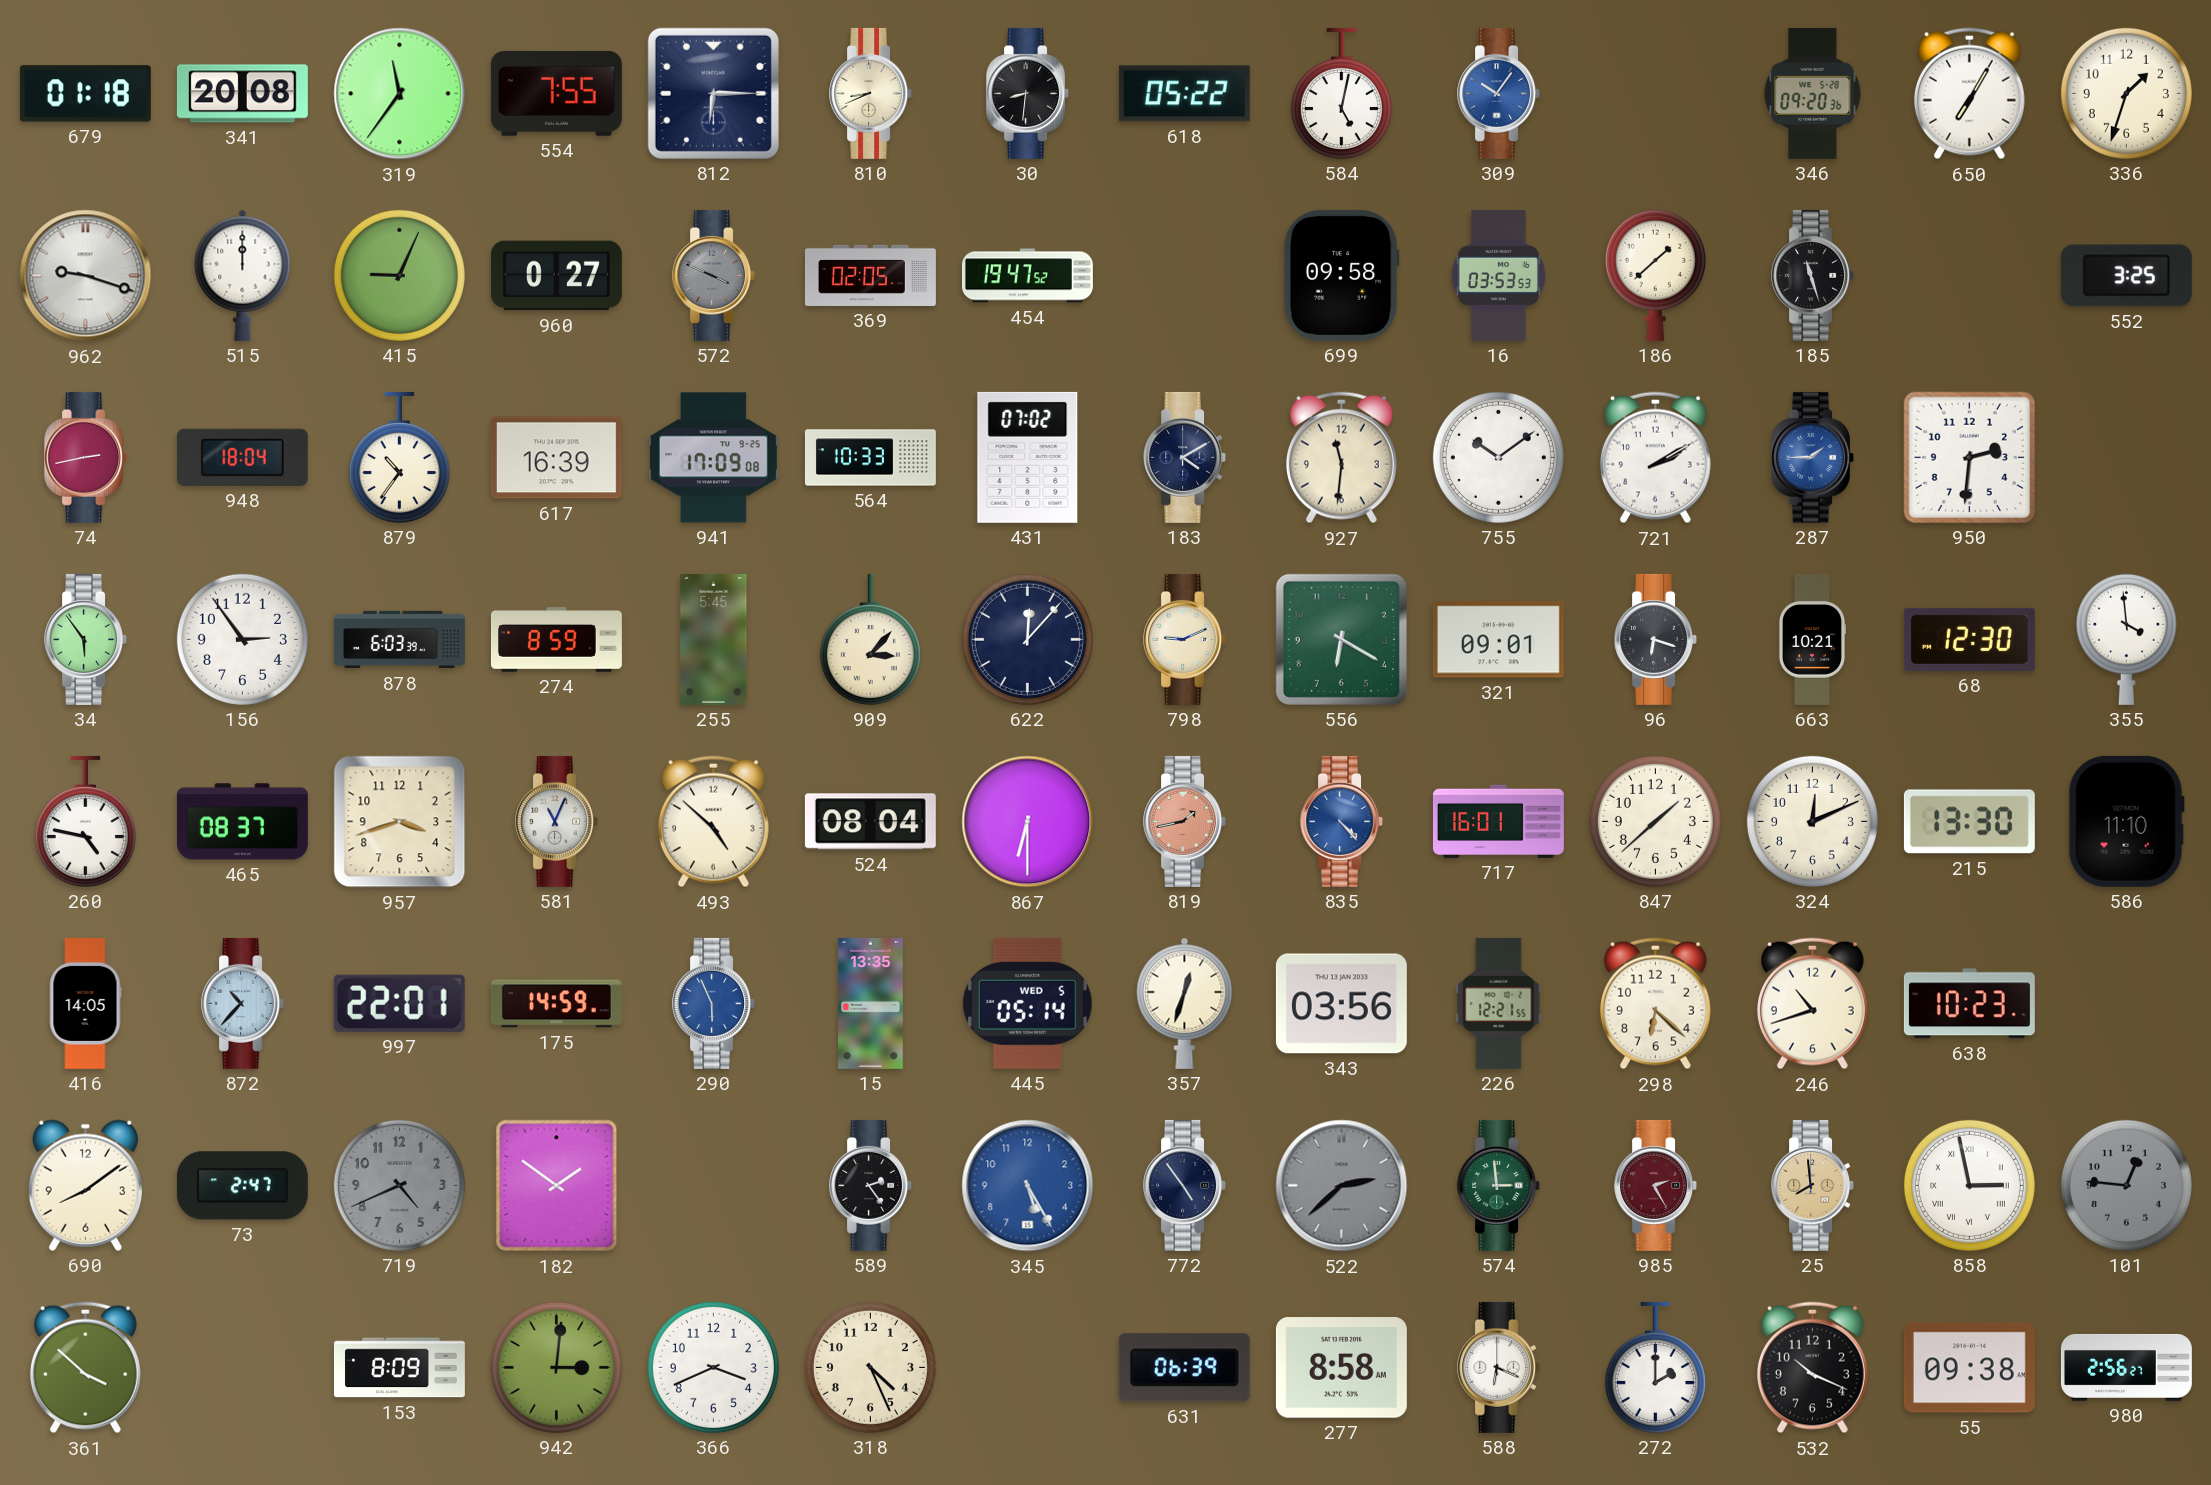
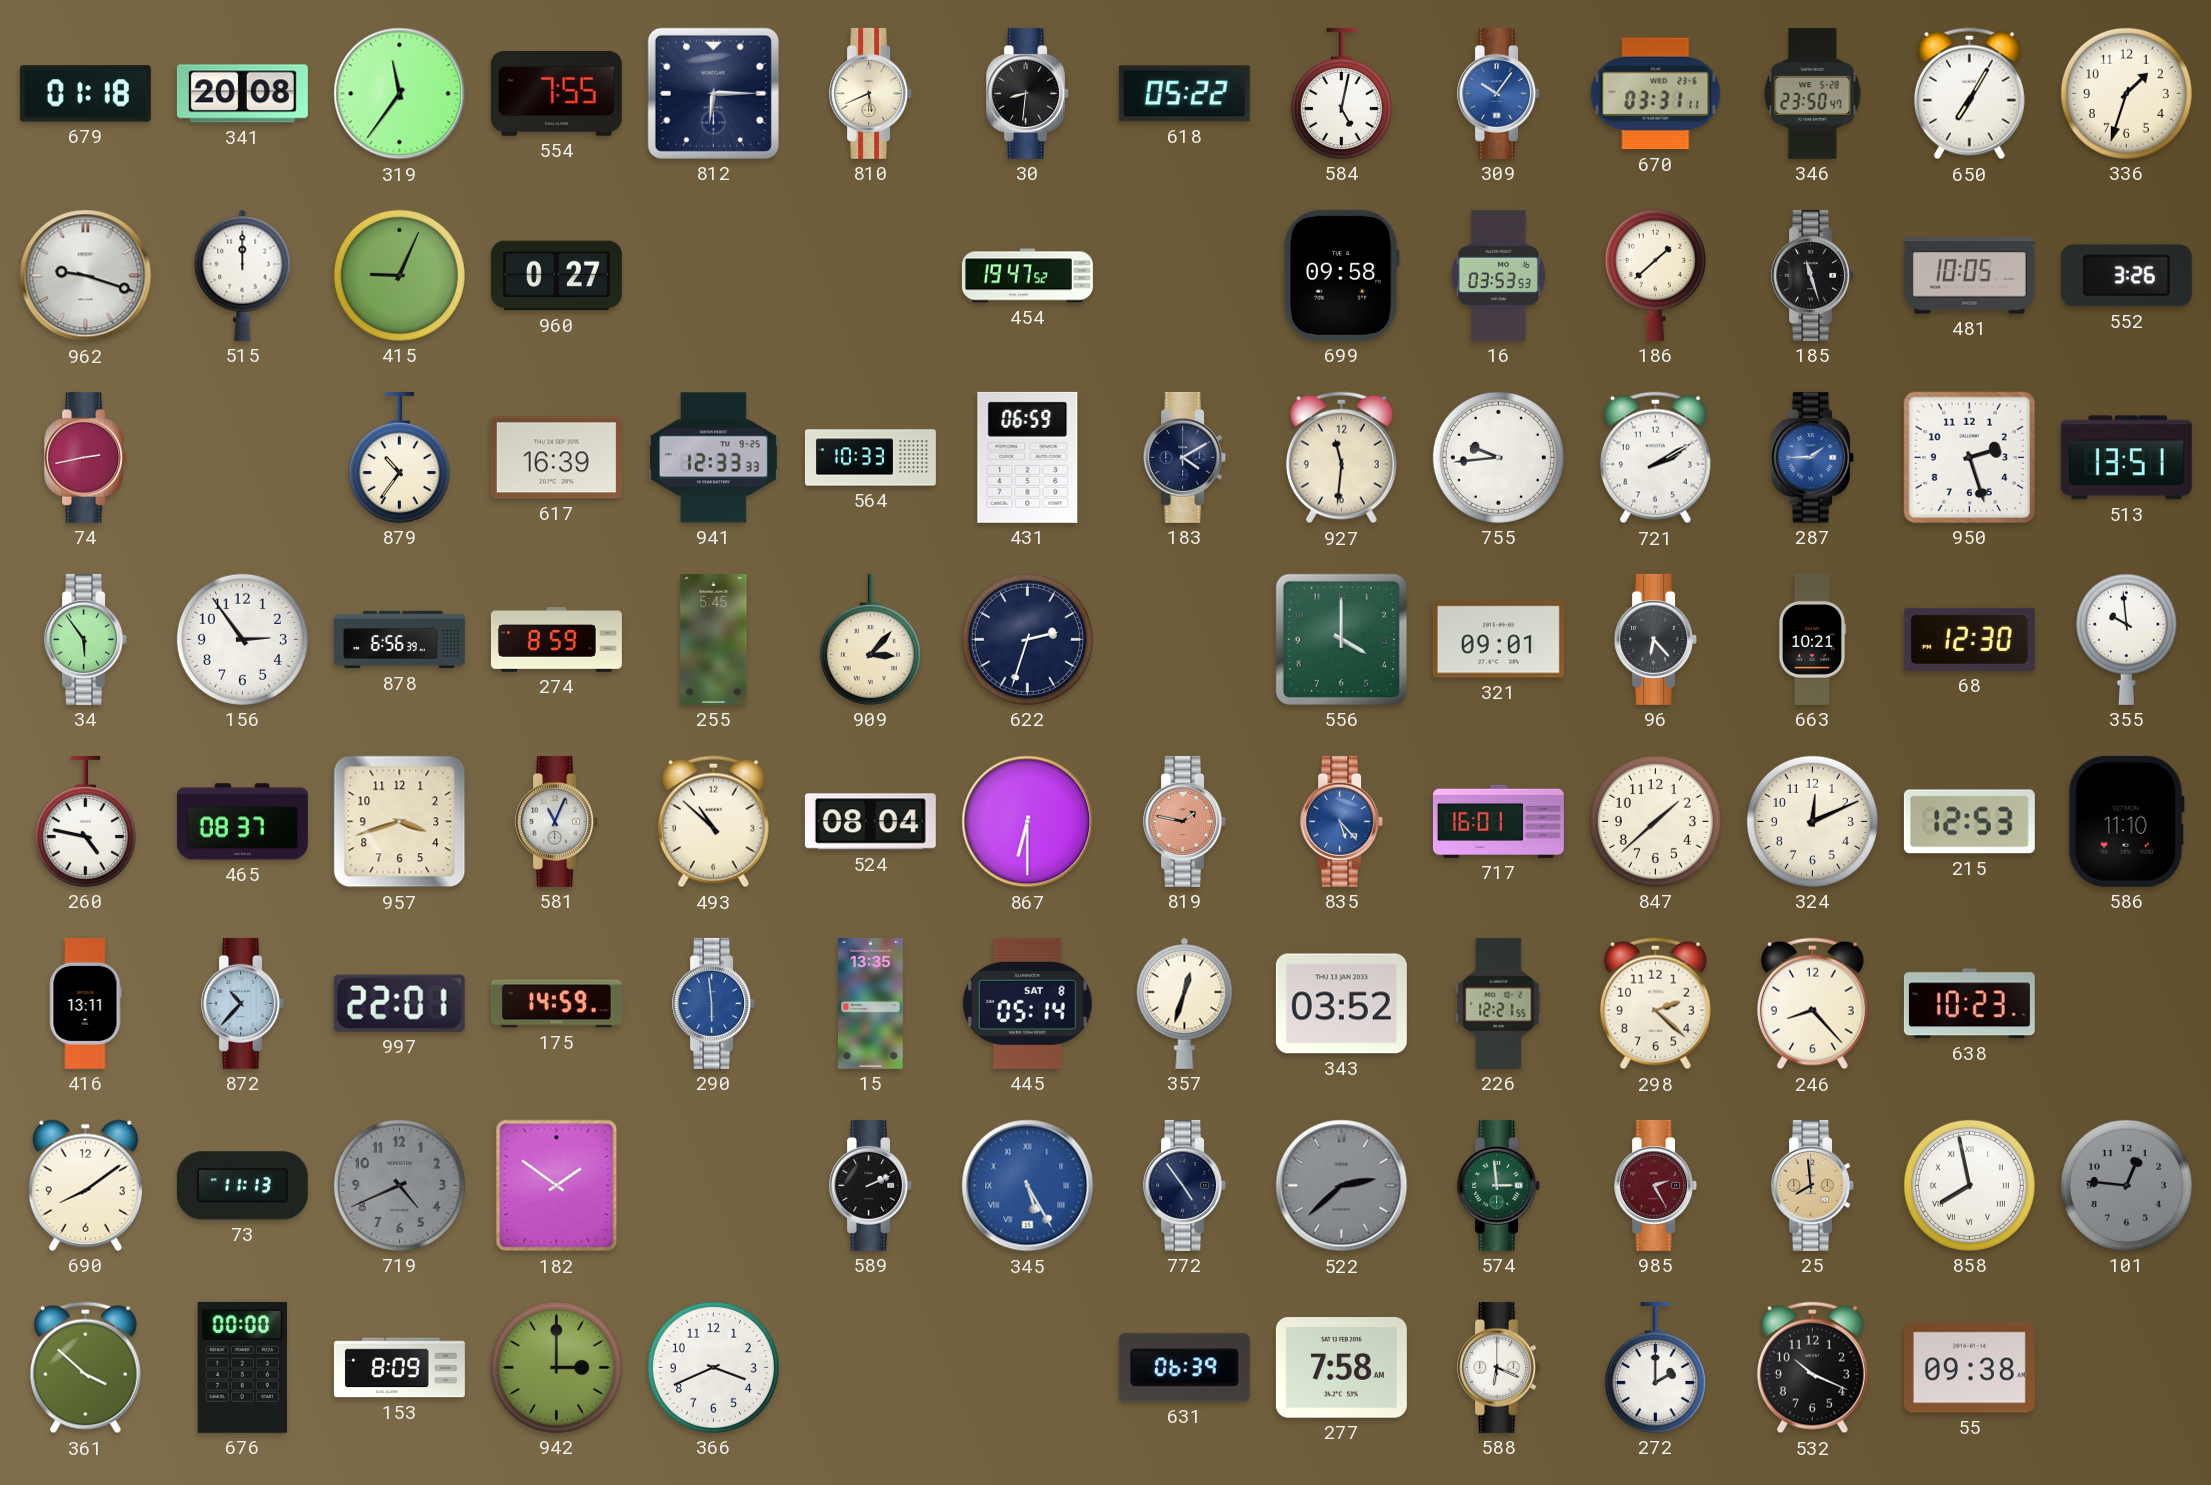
810: 8:41 -> 5:41
670: none -> 03:31
346: 09:20 -> 23:50
572: 3:49 -> none
369: 02:05 -> none
481: none -> 10:05
552: 3:25 -> 3:26
948: 18:04 -> none
941: 17:09 -> 12:33
431: 07:02 -> 06:59
755: 10:09 -> 9:44
950: 2:31 -> 2:27
513: none -> 13:51
878: 6:03 -> 6:56
622: 12:07 -> 2:33
798: 9:11 -> none
556: 6:20 -> 4:00
96: 6:18 -> 6:23
355: 3:59 -> 9:59
493: 4:52 -> 10:52
819: 1:43 -> 1:47
835: 4:23 -> 5:23
215: 13:30 -> 12:53
416: 14:05 -> 13:11
290: 5:56 -> 5:59
445 date: WED 5 -> SAT 8
343: 03:56 -> 03:52
298: 6:22 -> 2:22
246: 10:42 -> 8:23
73: 2:47 -> 11:13
589: 2:24 -> 2:11
345 numerals: Arabic -> Roman
858: 2:58 -> 7:58
676: none -> 00:00
942: 3:01 -> 3:00
318: 4:26 -> none
277: 8:58 -> 7:58
980: 2:56 -> none
